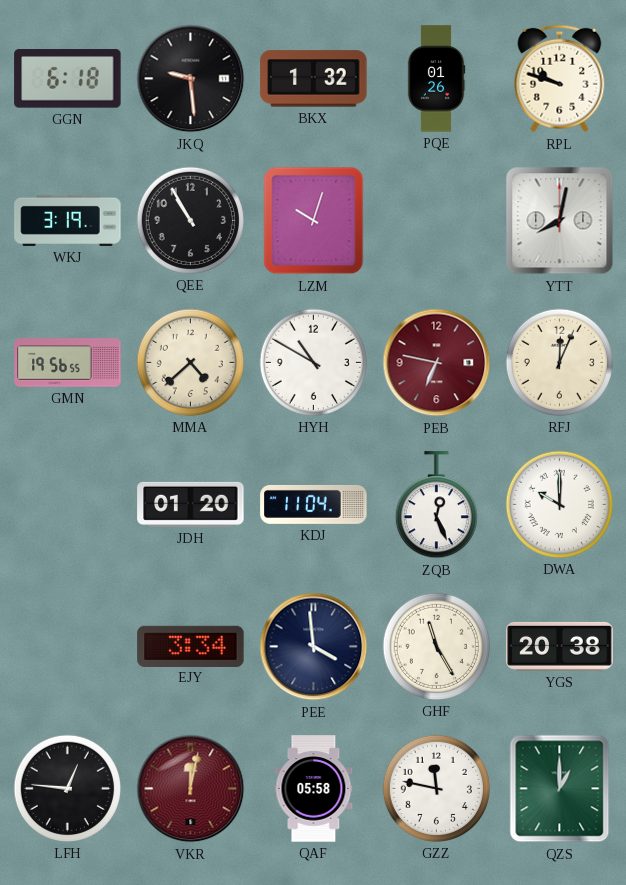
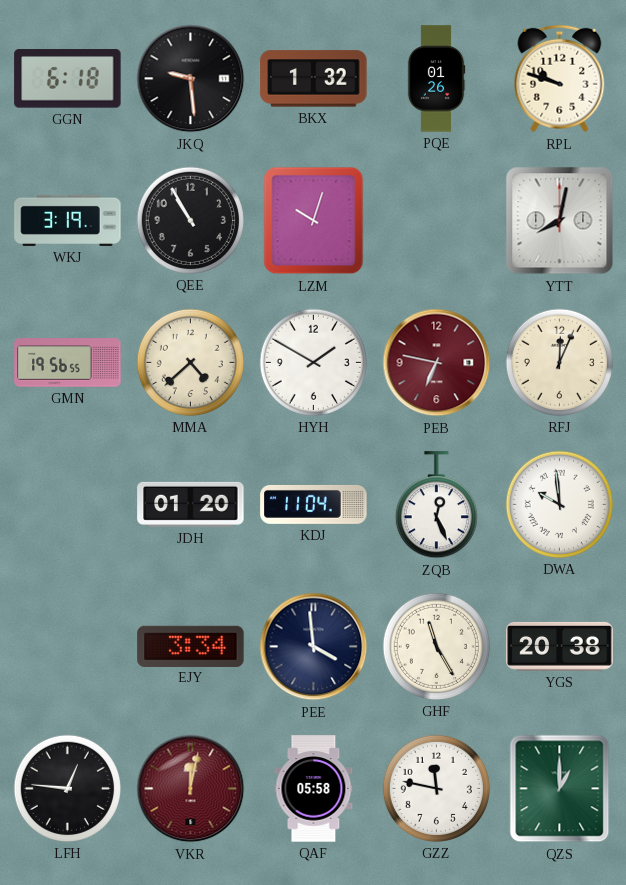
HYH: 10:50 -> 1:50
DWA: 10:00 -> 9:59
